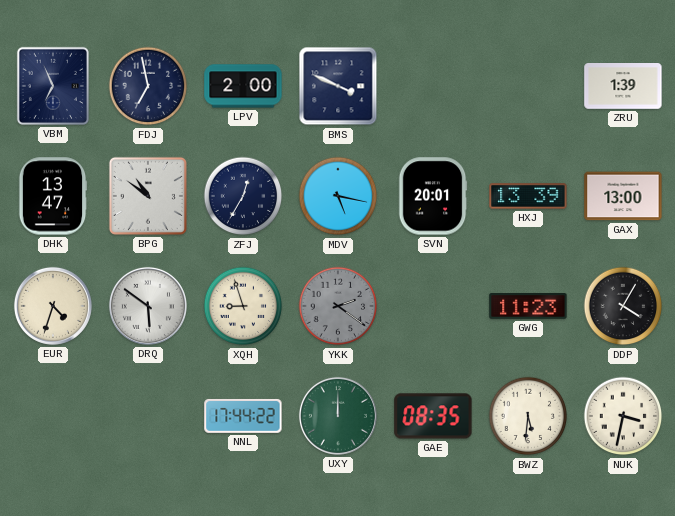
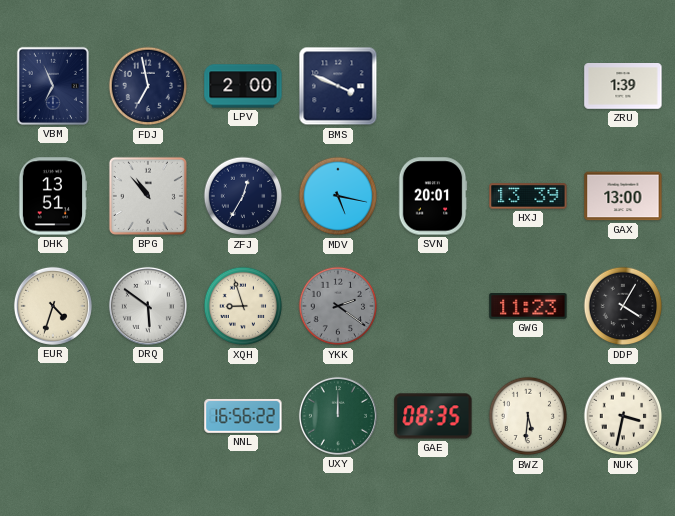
DHK: 13:47 -> 13:51
BPG: 10:51 -> 10:53
NNL: 17:44 -> 16:56
